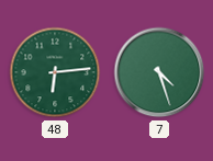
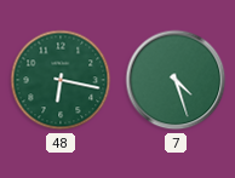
48: 6:14 -> 6:17
